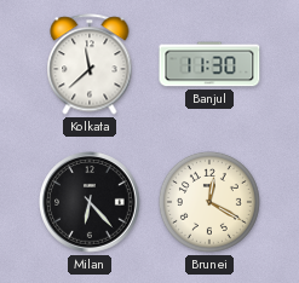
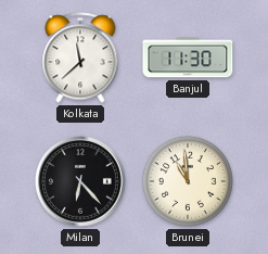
Brunei: 12:20 -> 10:59
